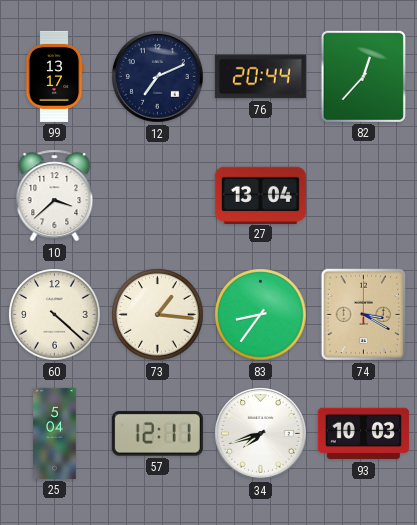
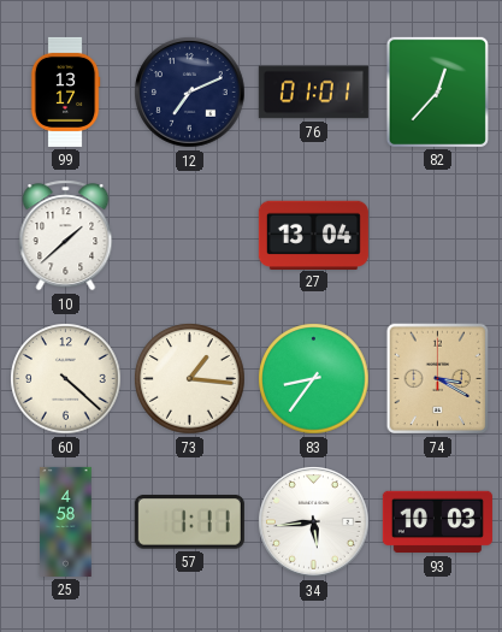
76: 20:44 -> 01:01
10: 3:38 -> 1:38
25: 5:04 -> 4:58
57: 12:11 -> 1:11
34: 7:42 -> 5:44
